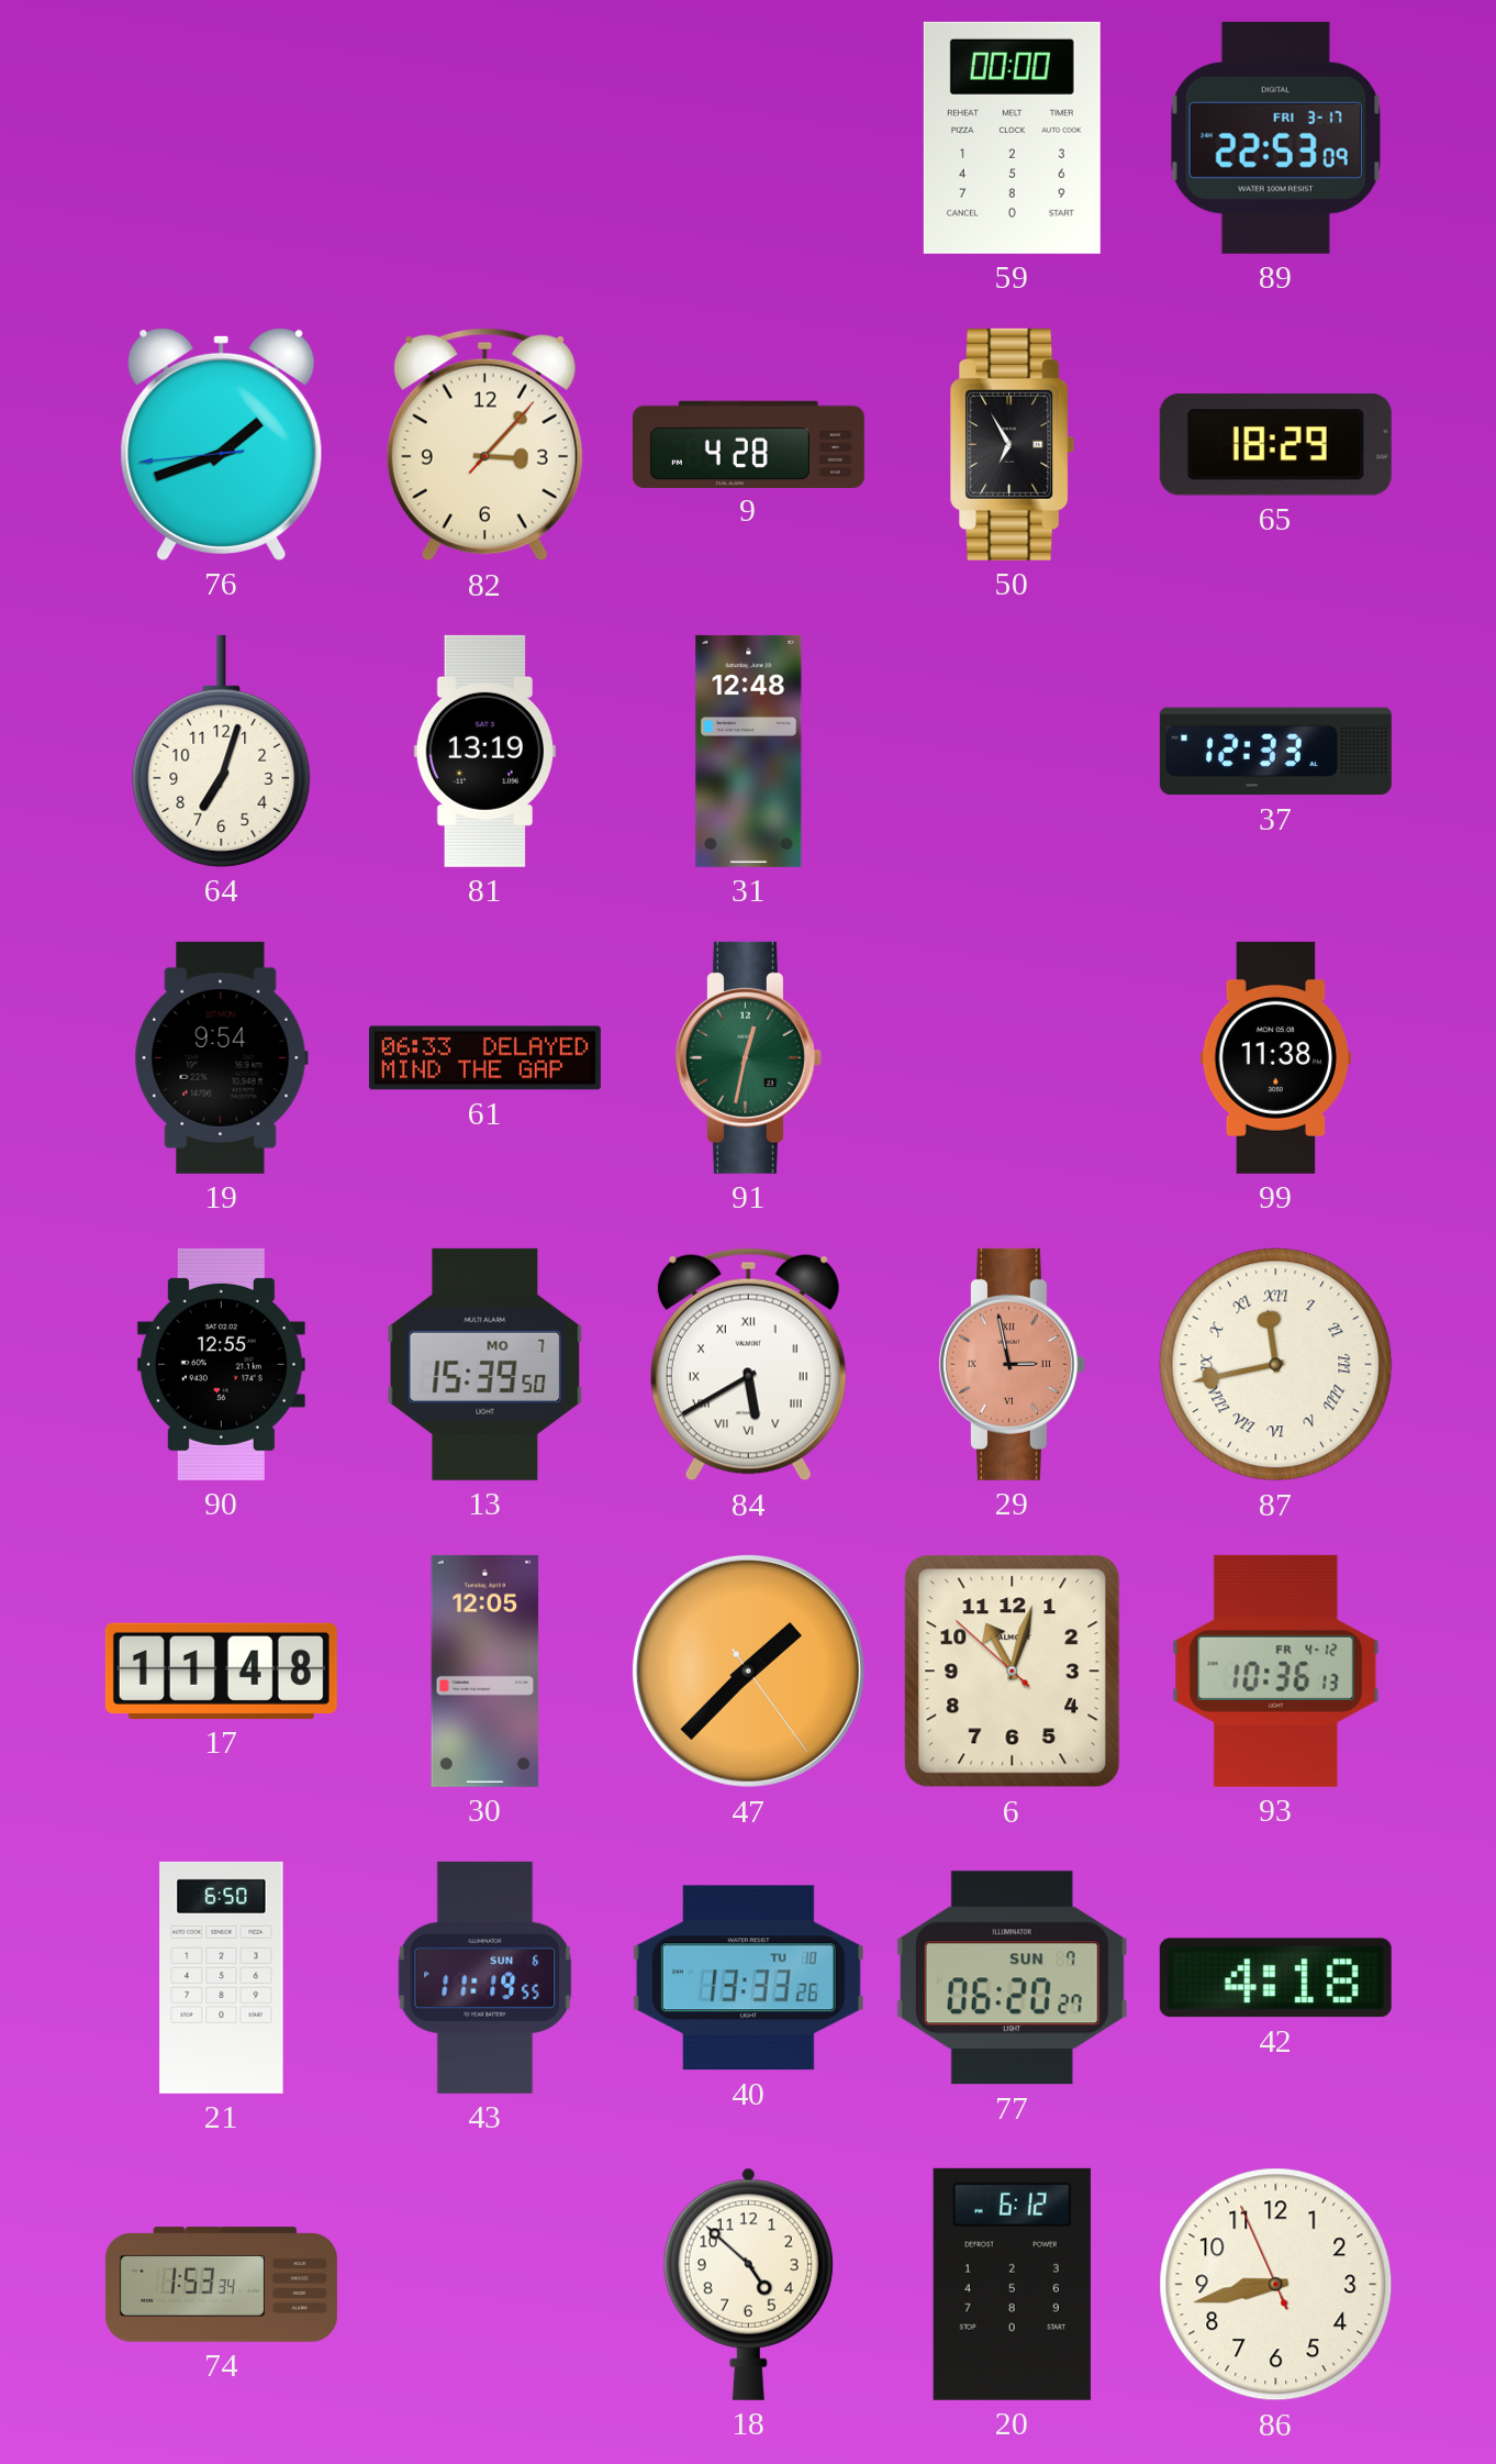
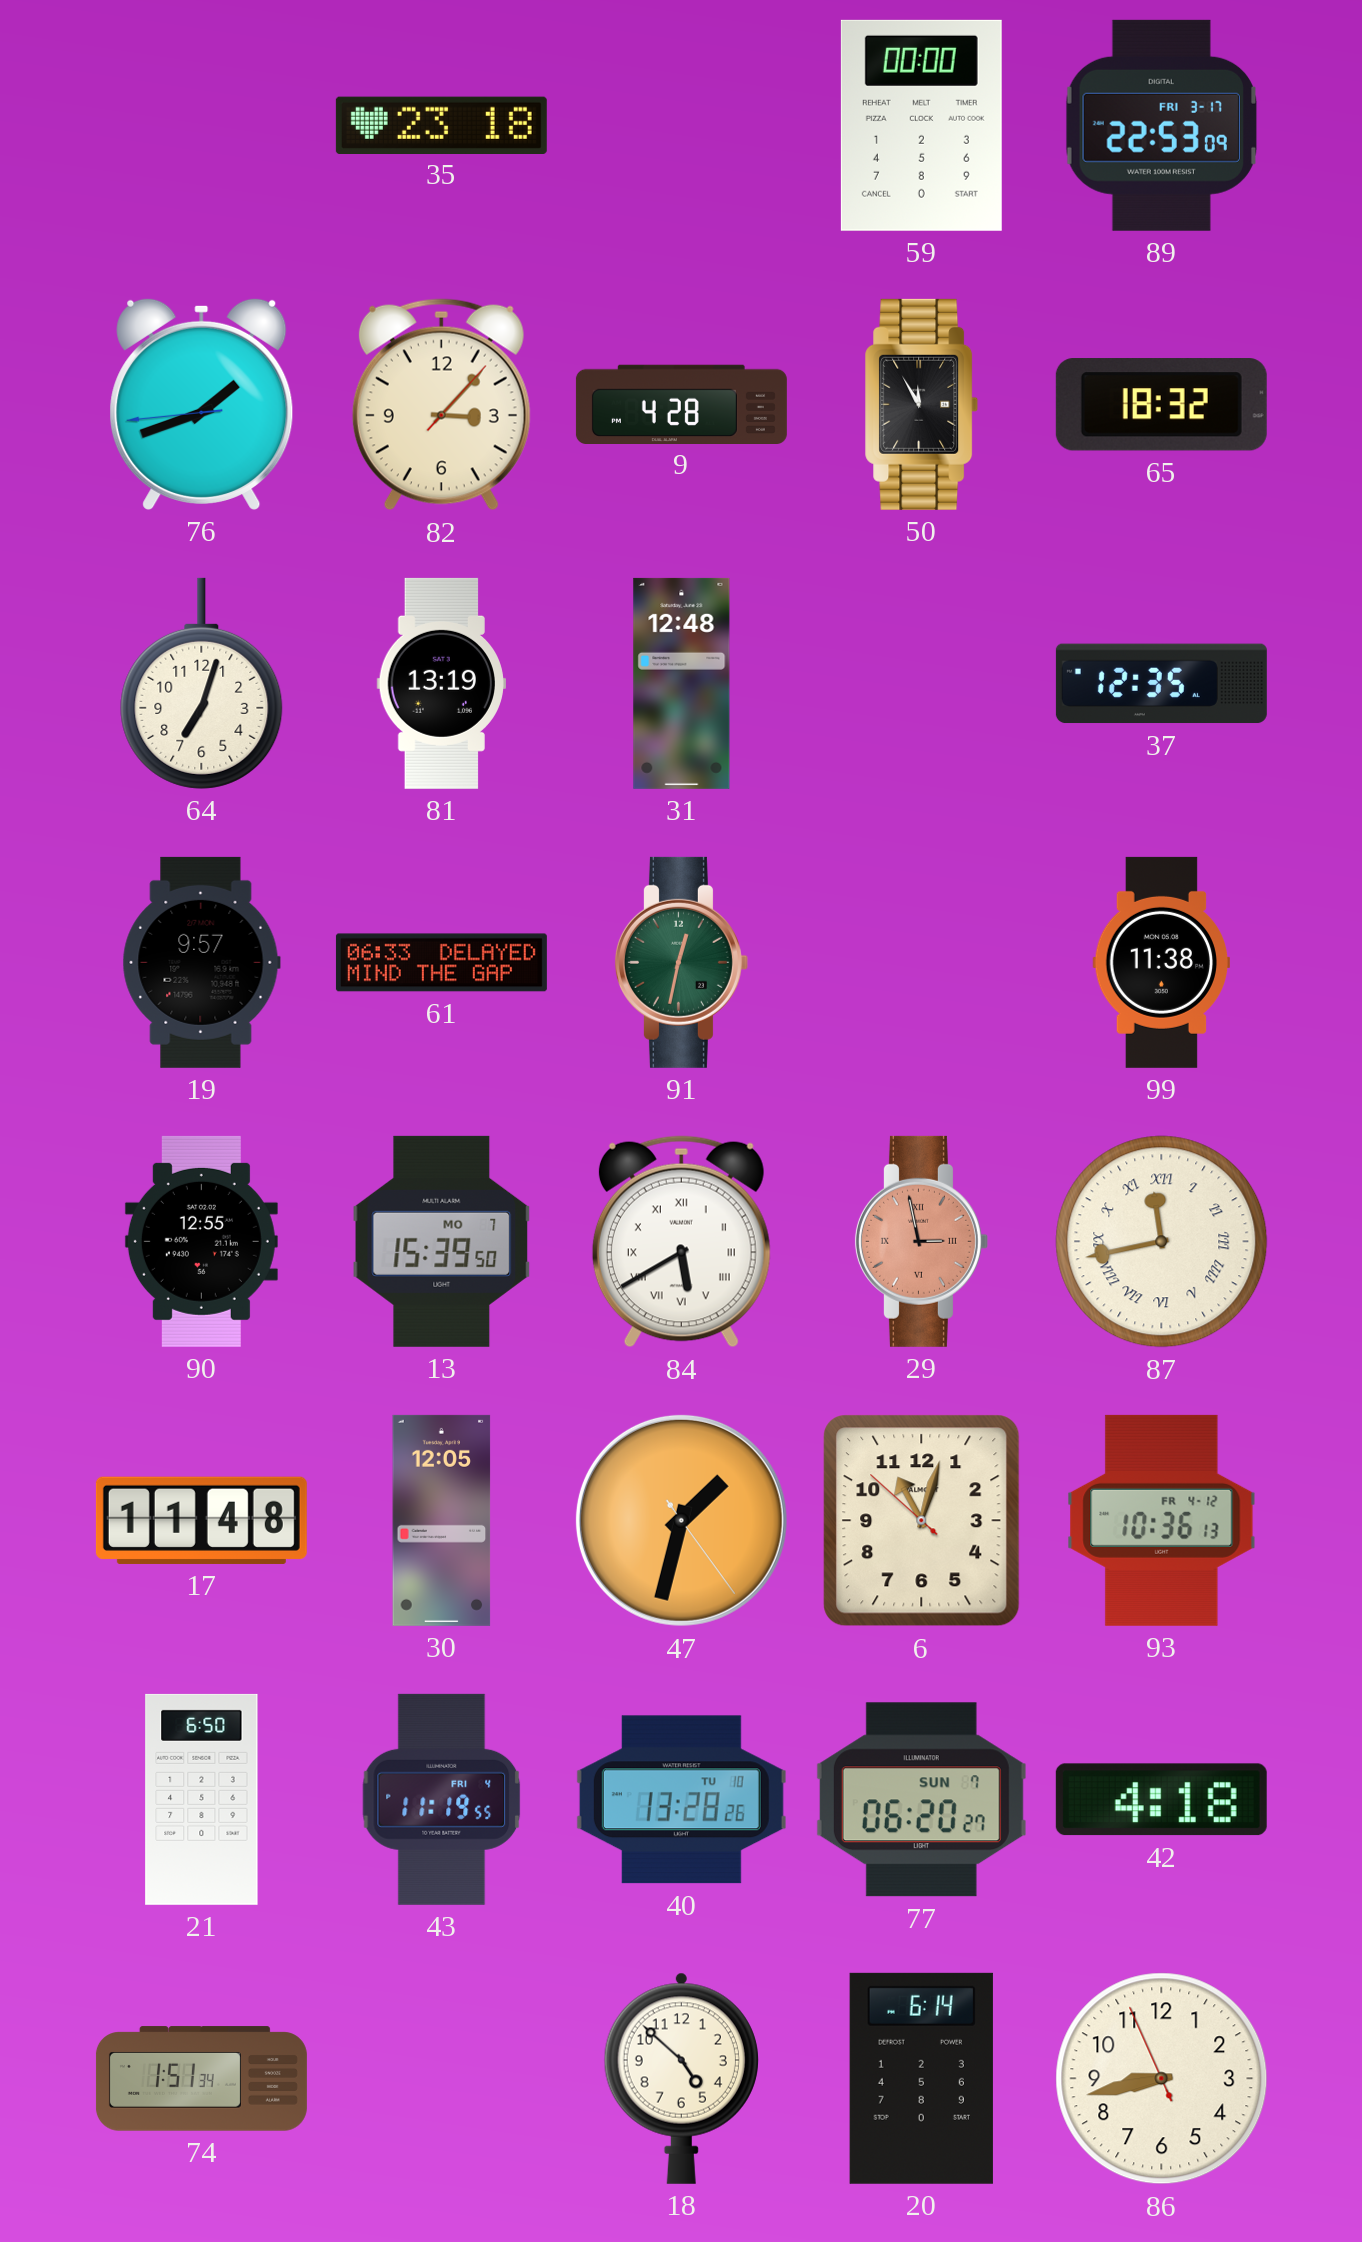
35: none -> 23:18
50: 6:55 -> 11:55
65: 18:29 -> 18:32
37: 12:33 -> 12:35
19: 9:54 -> 9:57
47: 1:37 -> 1:32
43 date: SUN 6 -> FRI 4
40: 13:33 -> 13:28
74: 1:53 -> 1:51
20: 6:12 -> 6:14
